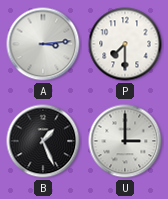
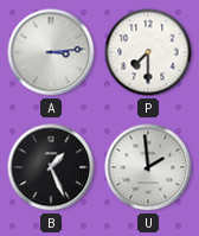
U: 3:00 -> 1:59
